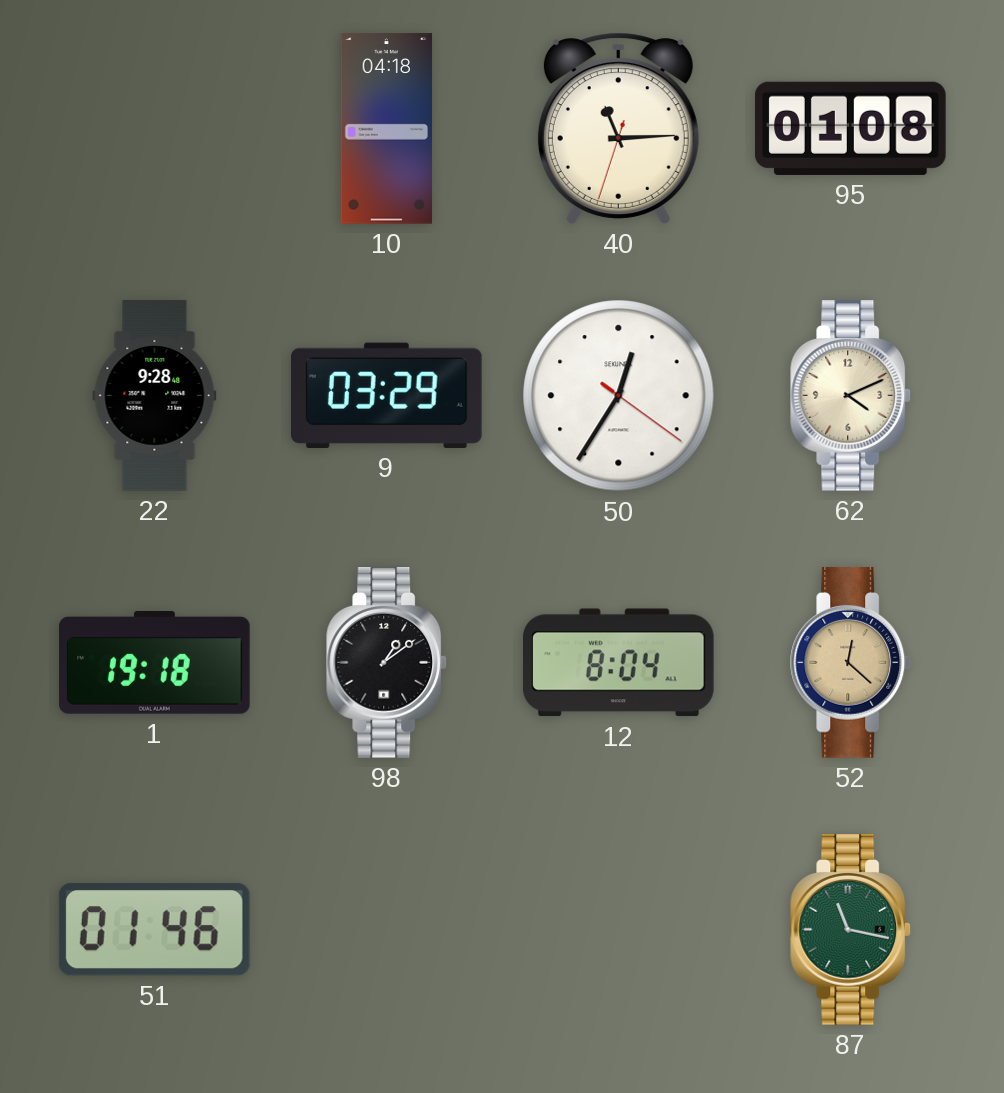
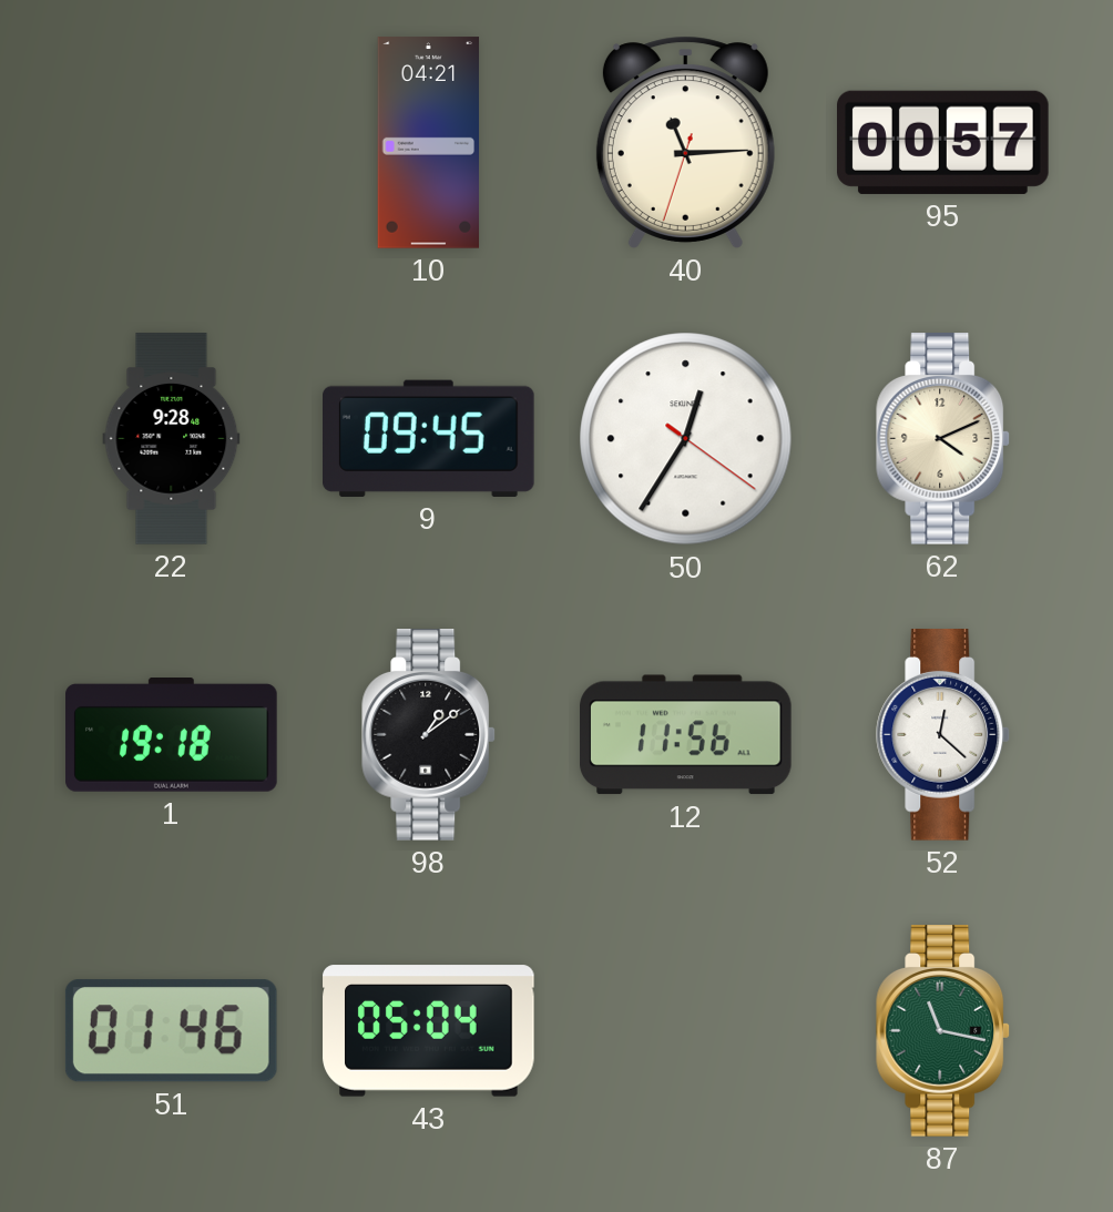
10: 04:18 -> 04:21
95: 01:08 -> 00:57
9: 03:29 -> 09:45
12: 8:04 -> 11:56
52 dial: champagne -> white
43: none -> 05:04
